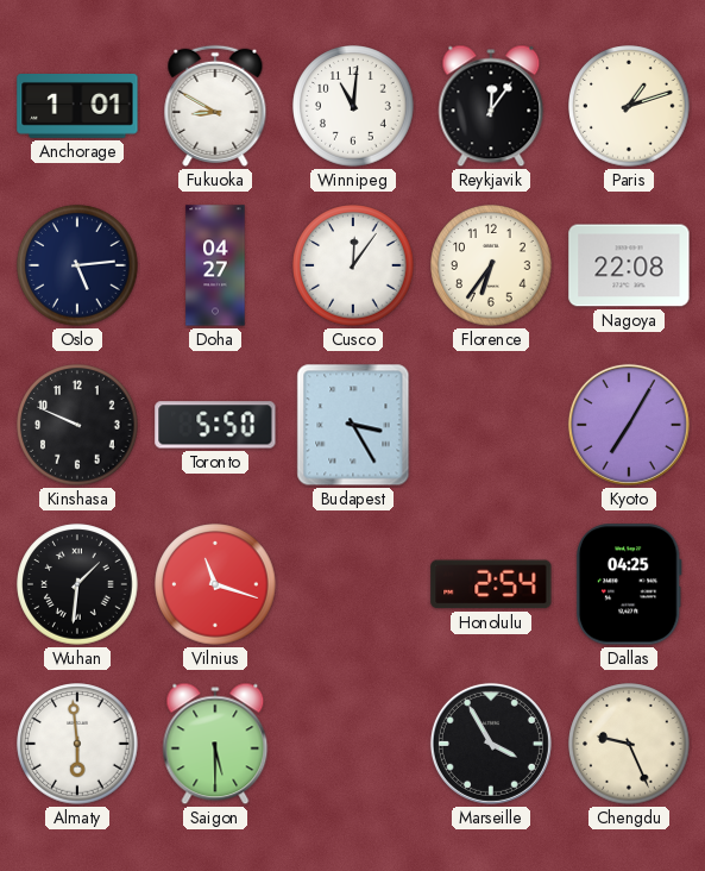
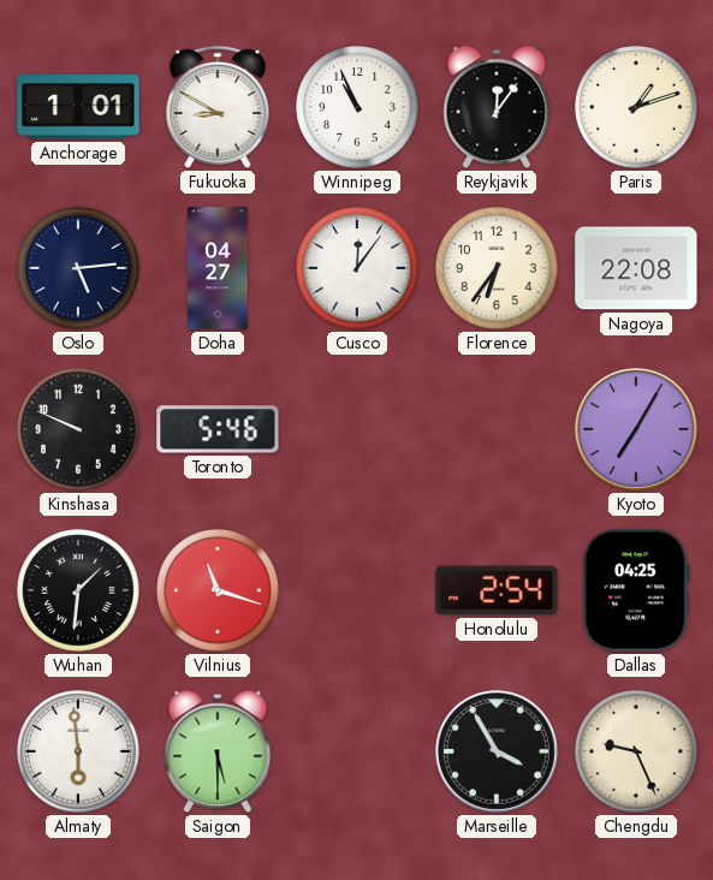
Winnipeg: 11:01 -> 10:56
Toronto: 5:50 -> 5:46
Budapest: 3:25 -> none
